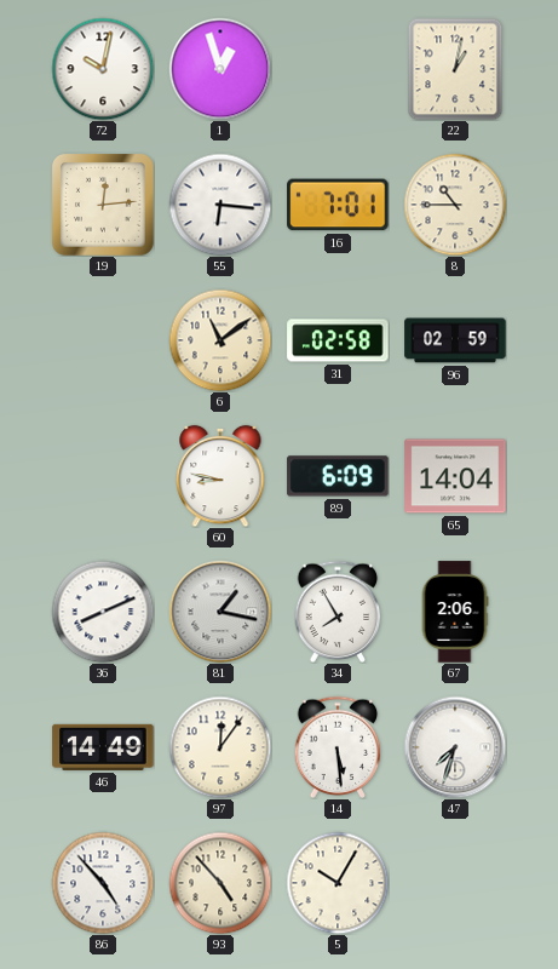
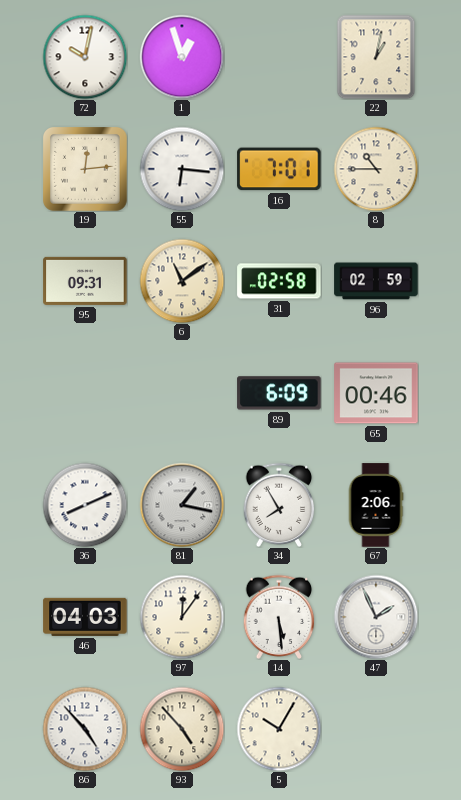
95: none -> 09:31
60: 8:47 -> none
65: 14:04 -> 00:46
46: 14:49 -> 04:03
47: 7:33 -> 1:56
